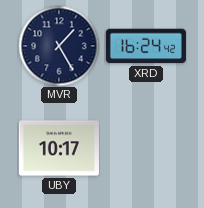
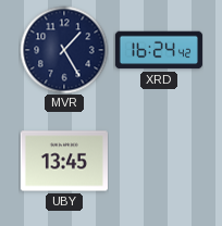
UBY: 10:17 -> 13:45
